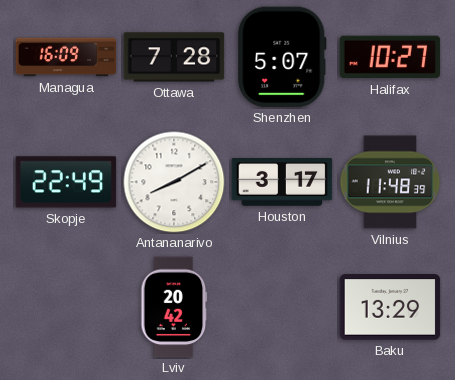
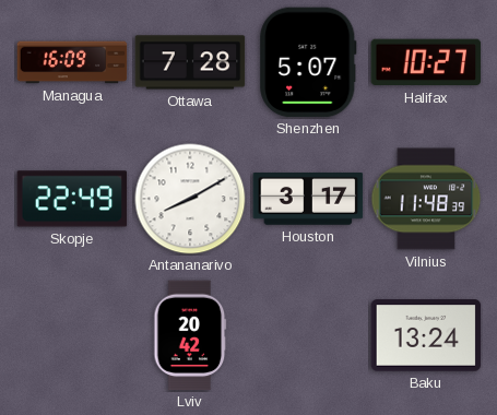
Baku: 13:29 -> 13:24
